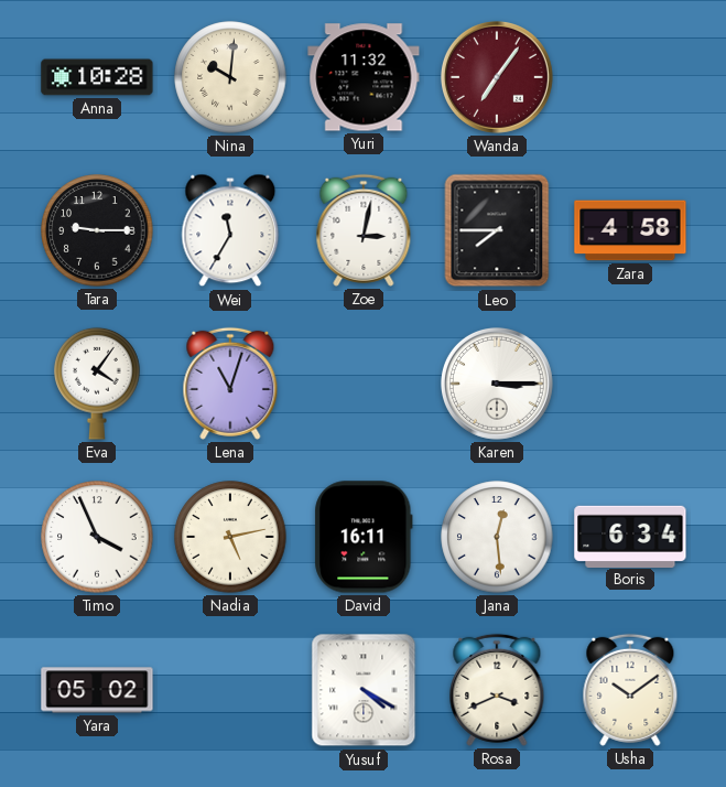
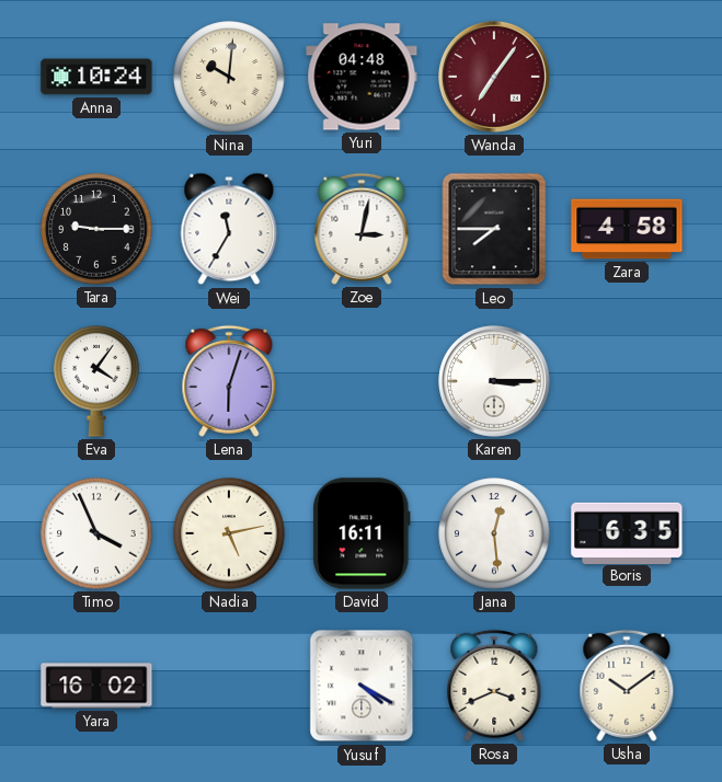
Anna: 10:28 -> 10:24
Yuri: 11:32 -> 04:48
Lena: 11:03 -> 6:03
Boris: 6:34 -> 6:35
Yara: 05:02 -> 16:02
